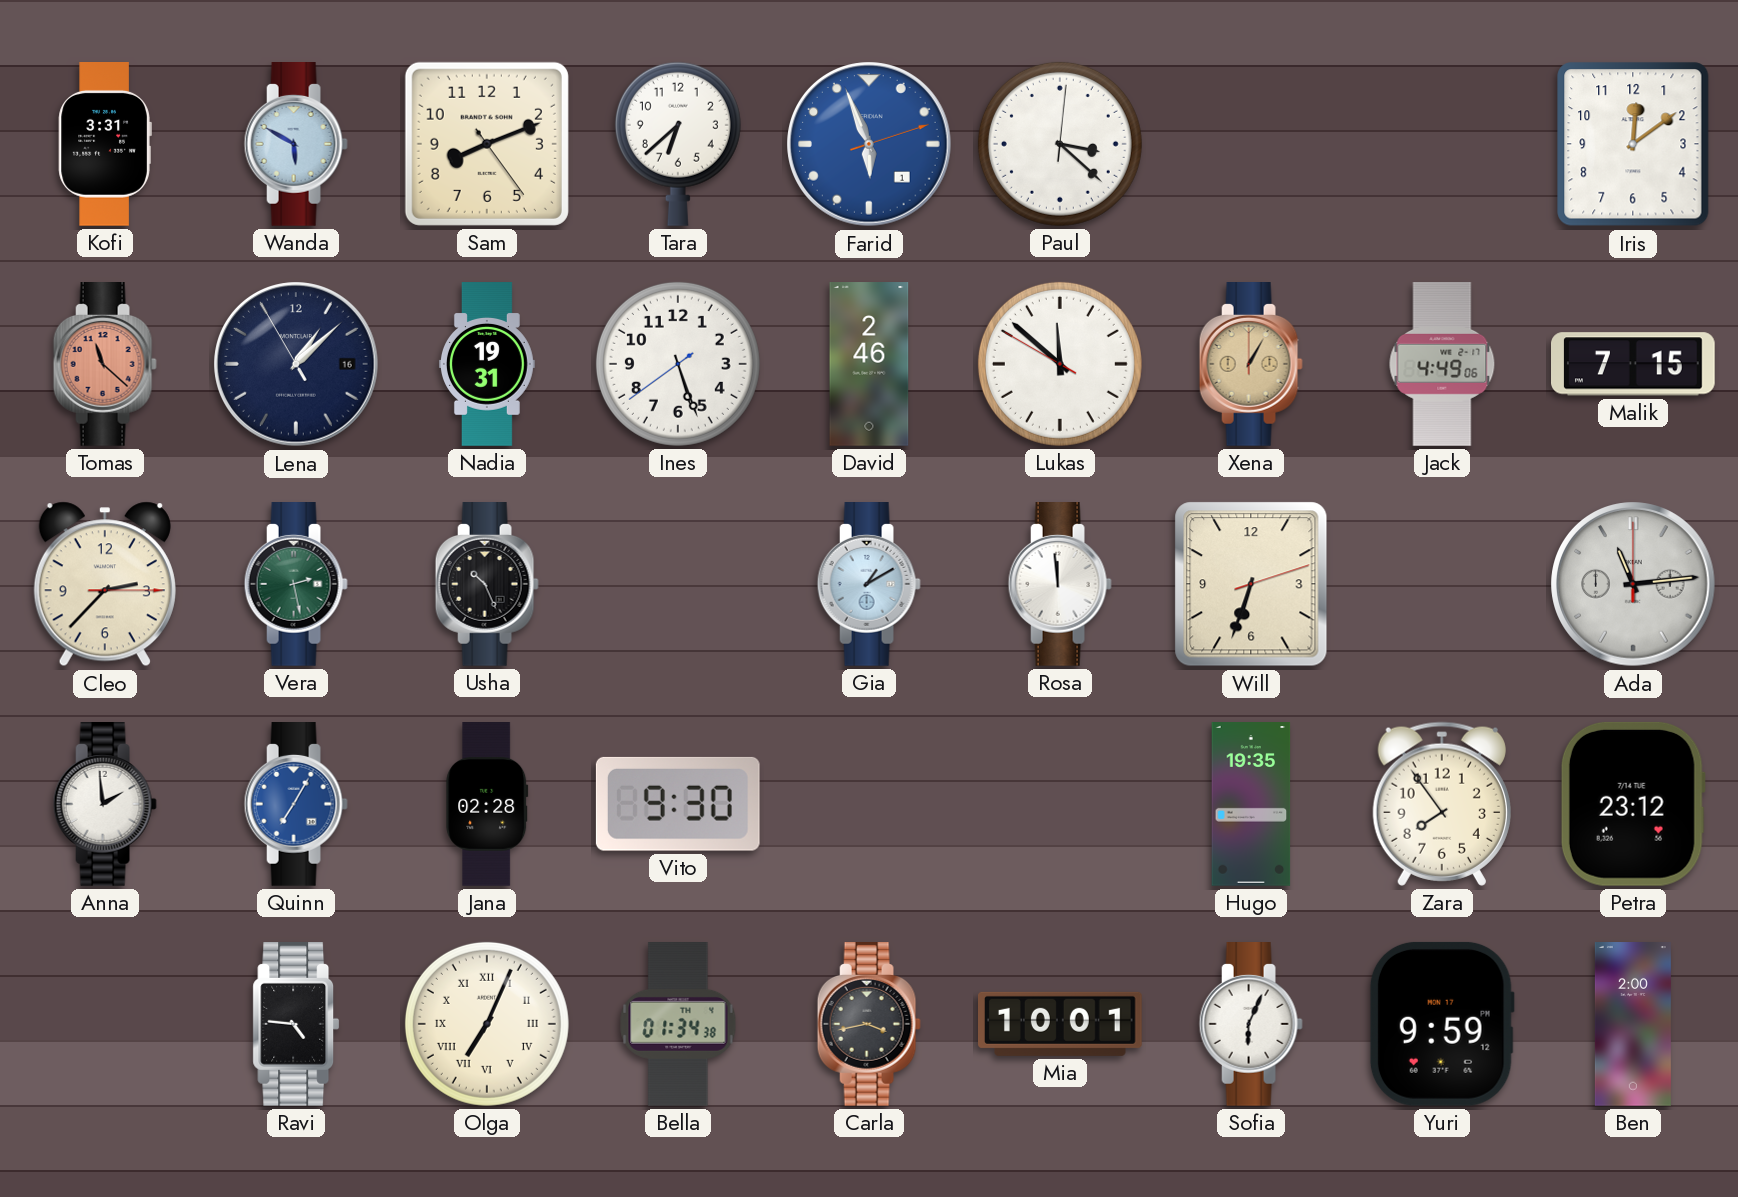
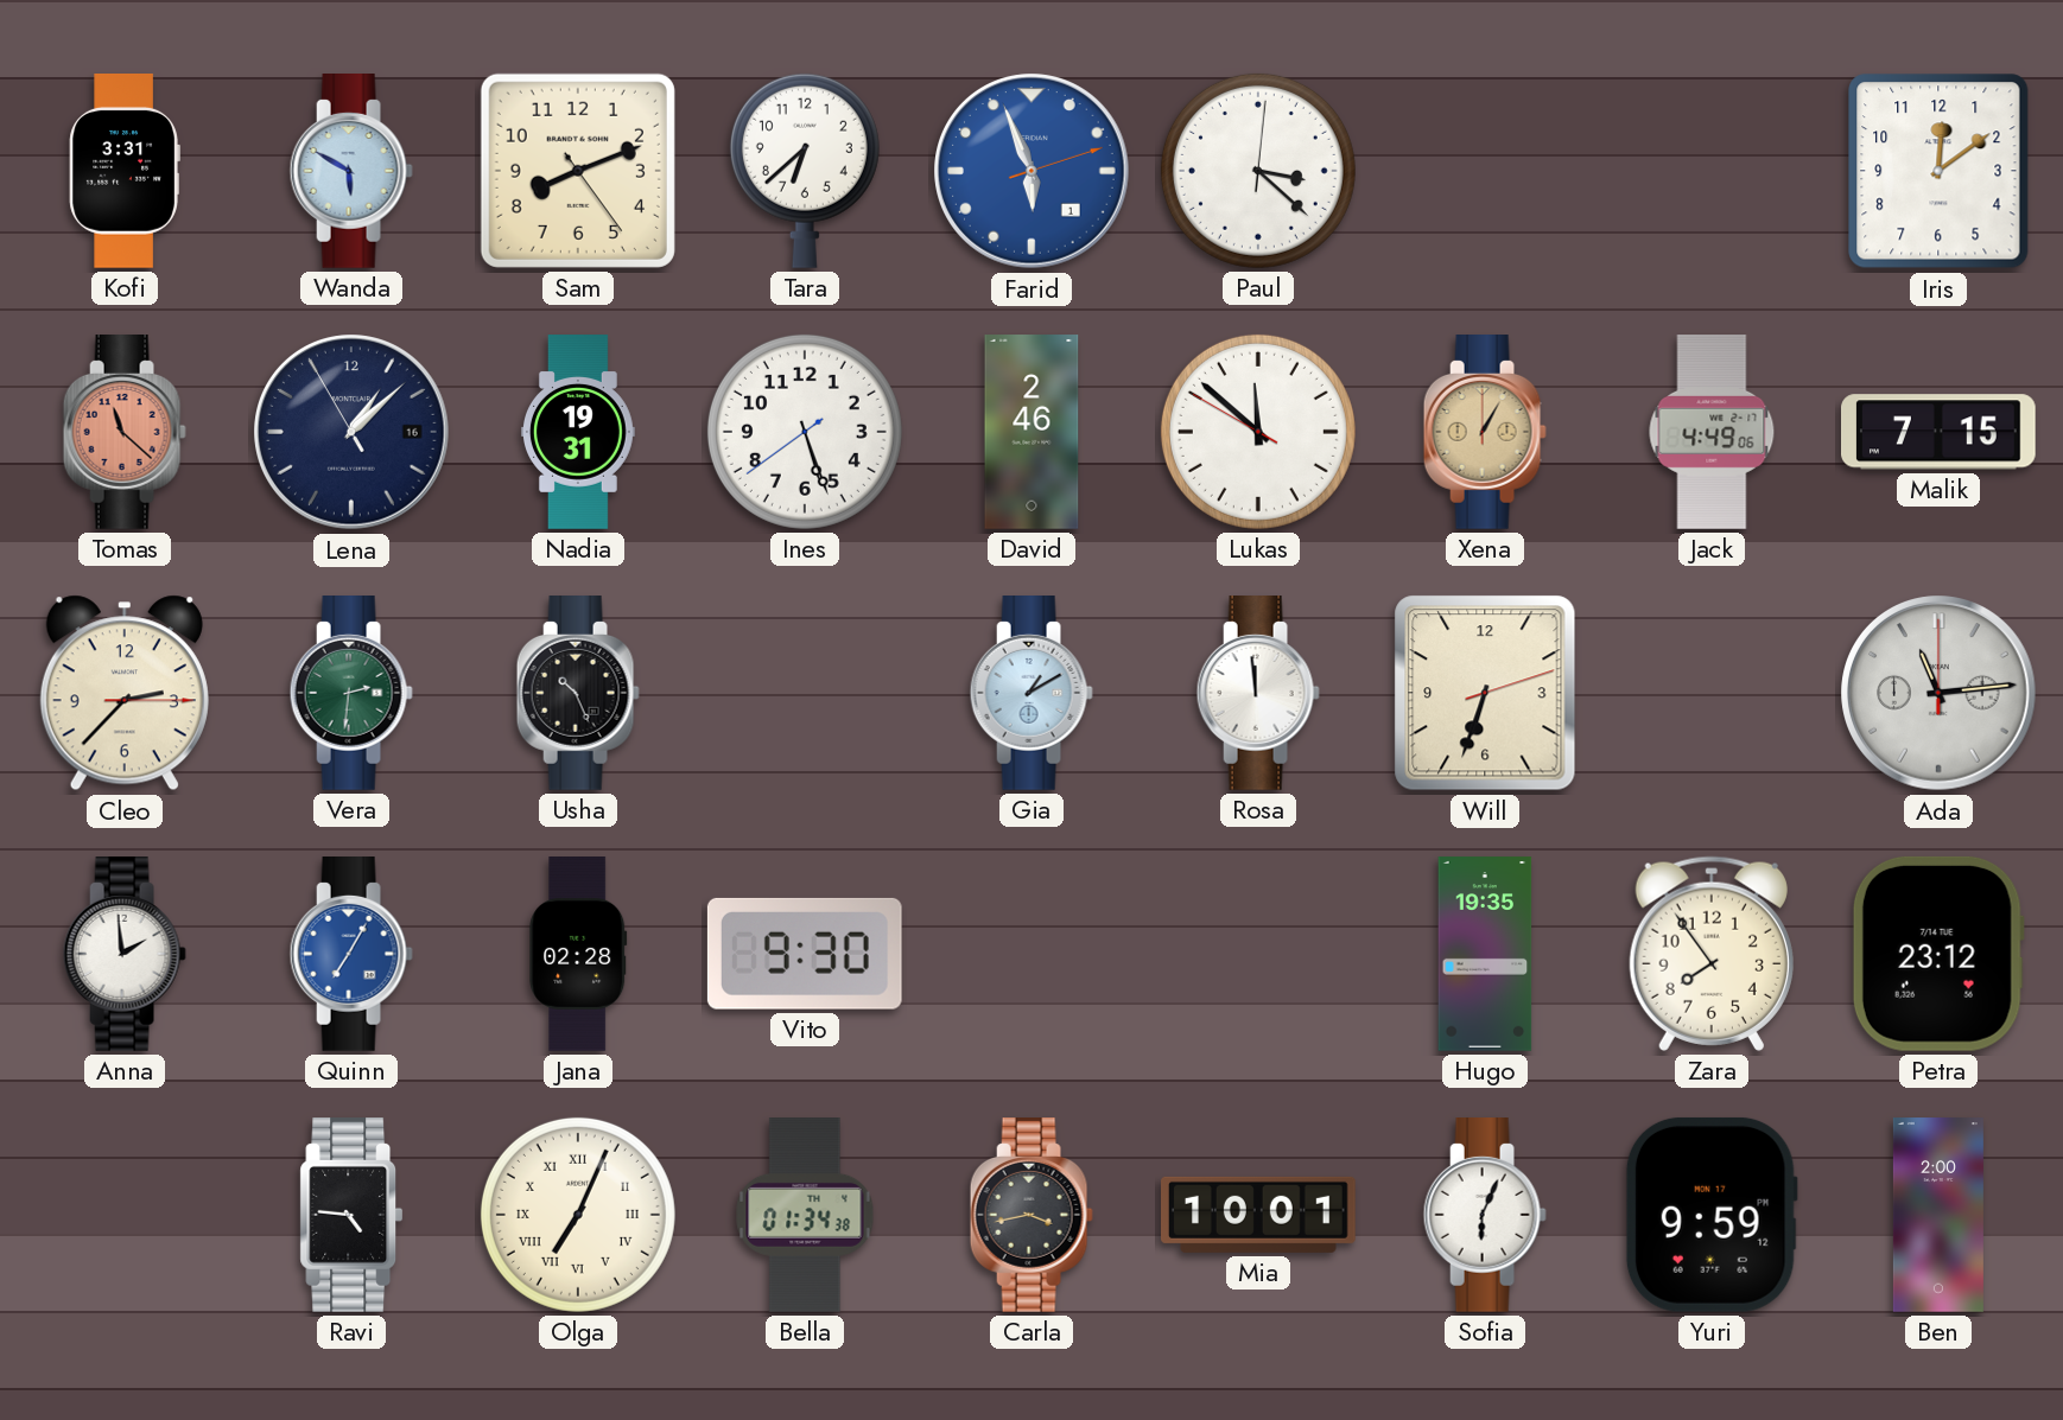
Vera: 2:28 -> 2:31
